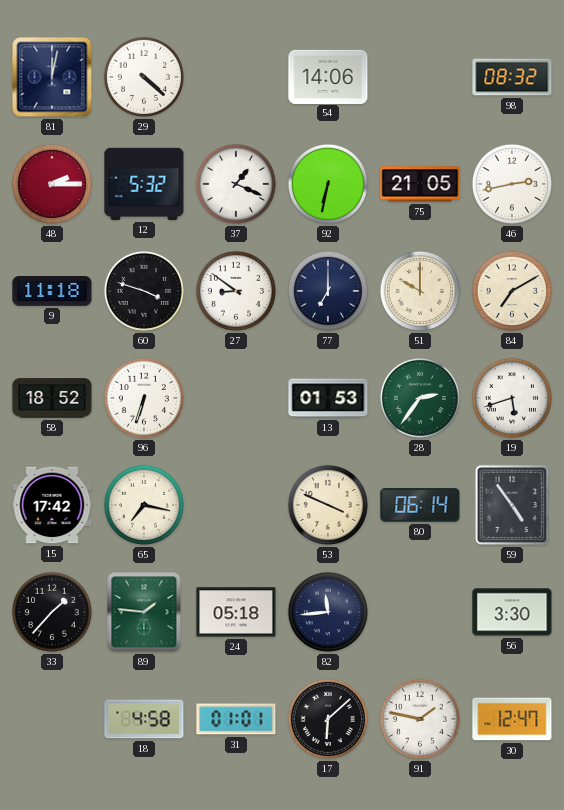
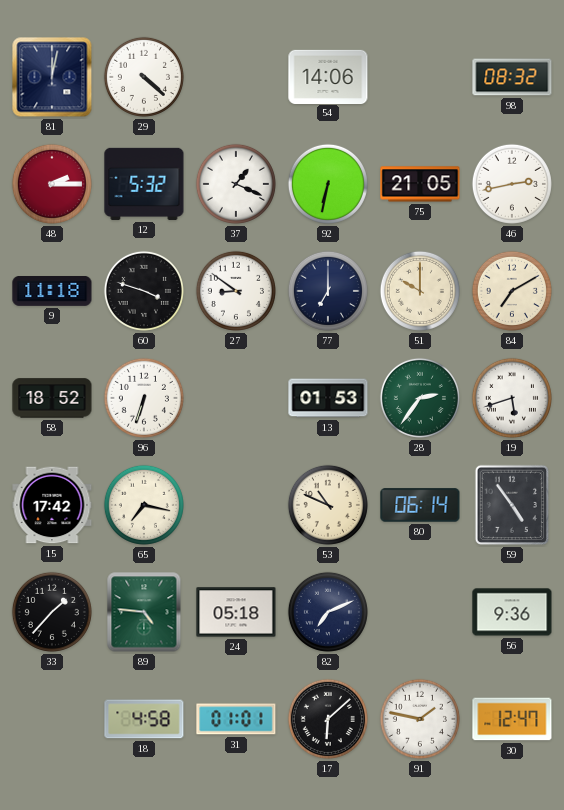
53: 3:49 -> 10:49
89: 1:46 -> 4:46
82: 11:44 -> 7:11
56: 3:30 -> 9:36
